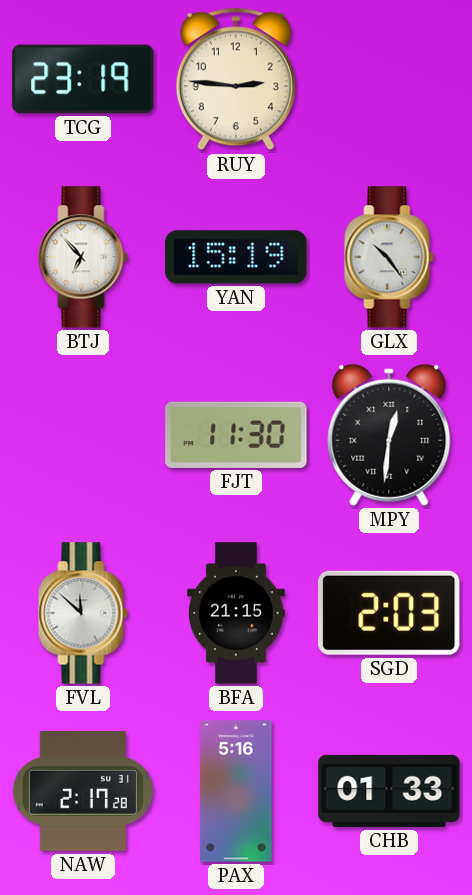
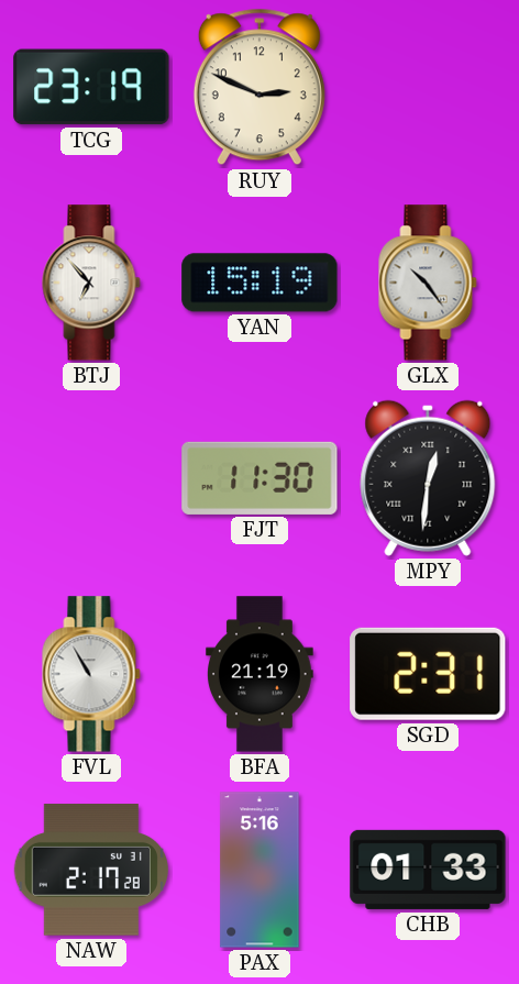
RUY: 2:46 -> 2:49
FVL: 11:52 -> 10:55
BFA: 21:15 -> 21:19
SGD: 2:03 -> 2:31
